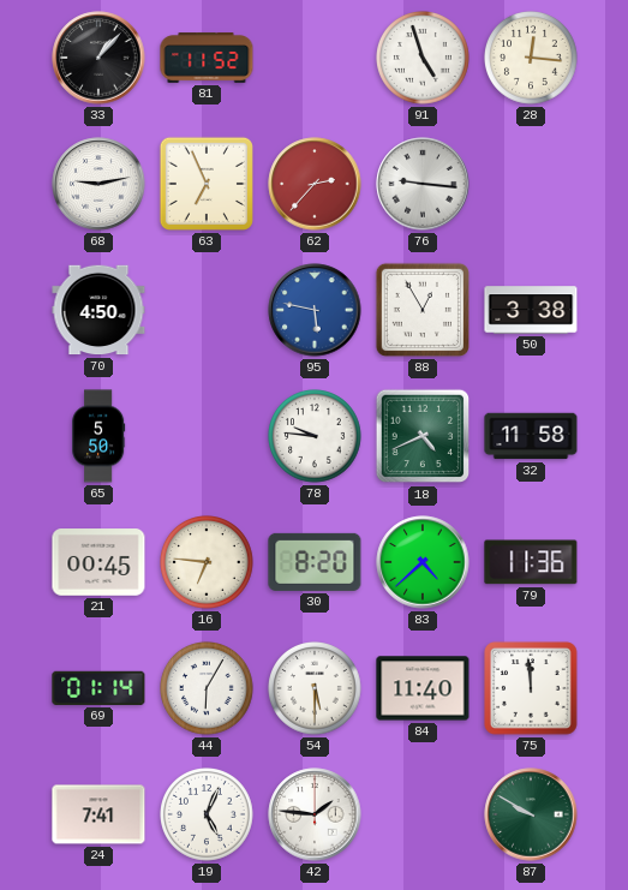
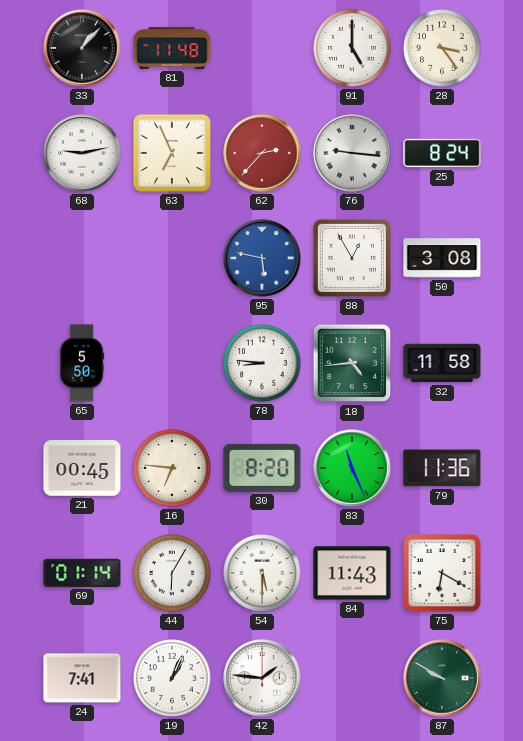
81: 11:52 -> 11:48
91: 4:57 -> 5:00
28: 12:16 -> 3:24
25: none -> 8:24
70: 4:50 -> none
50: 3:38 -> 3:08
78: 9:46 -> 8:46
18: 4:41 -> 4:44
83: 4:38 -> 11:26
84: 11:40 -> 11:43
75: 11:59 -> 6:20
19: 5:04 -> 1:04
